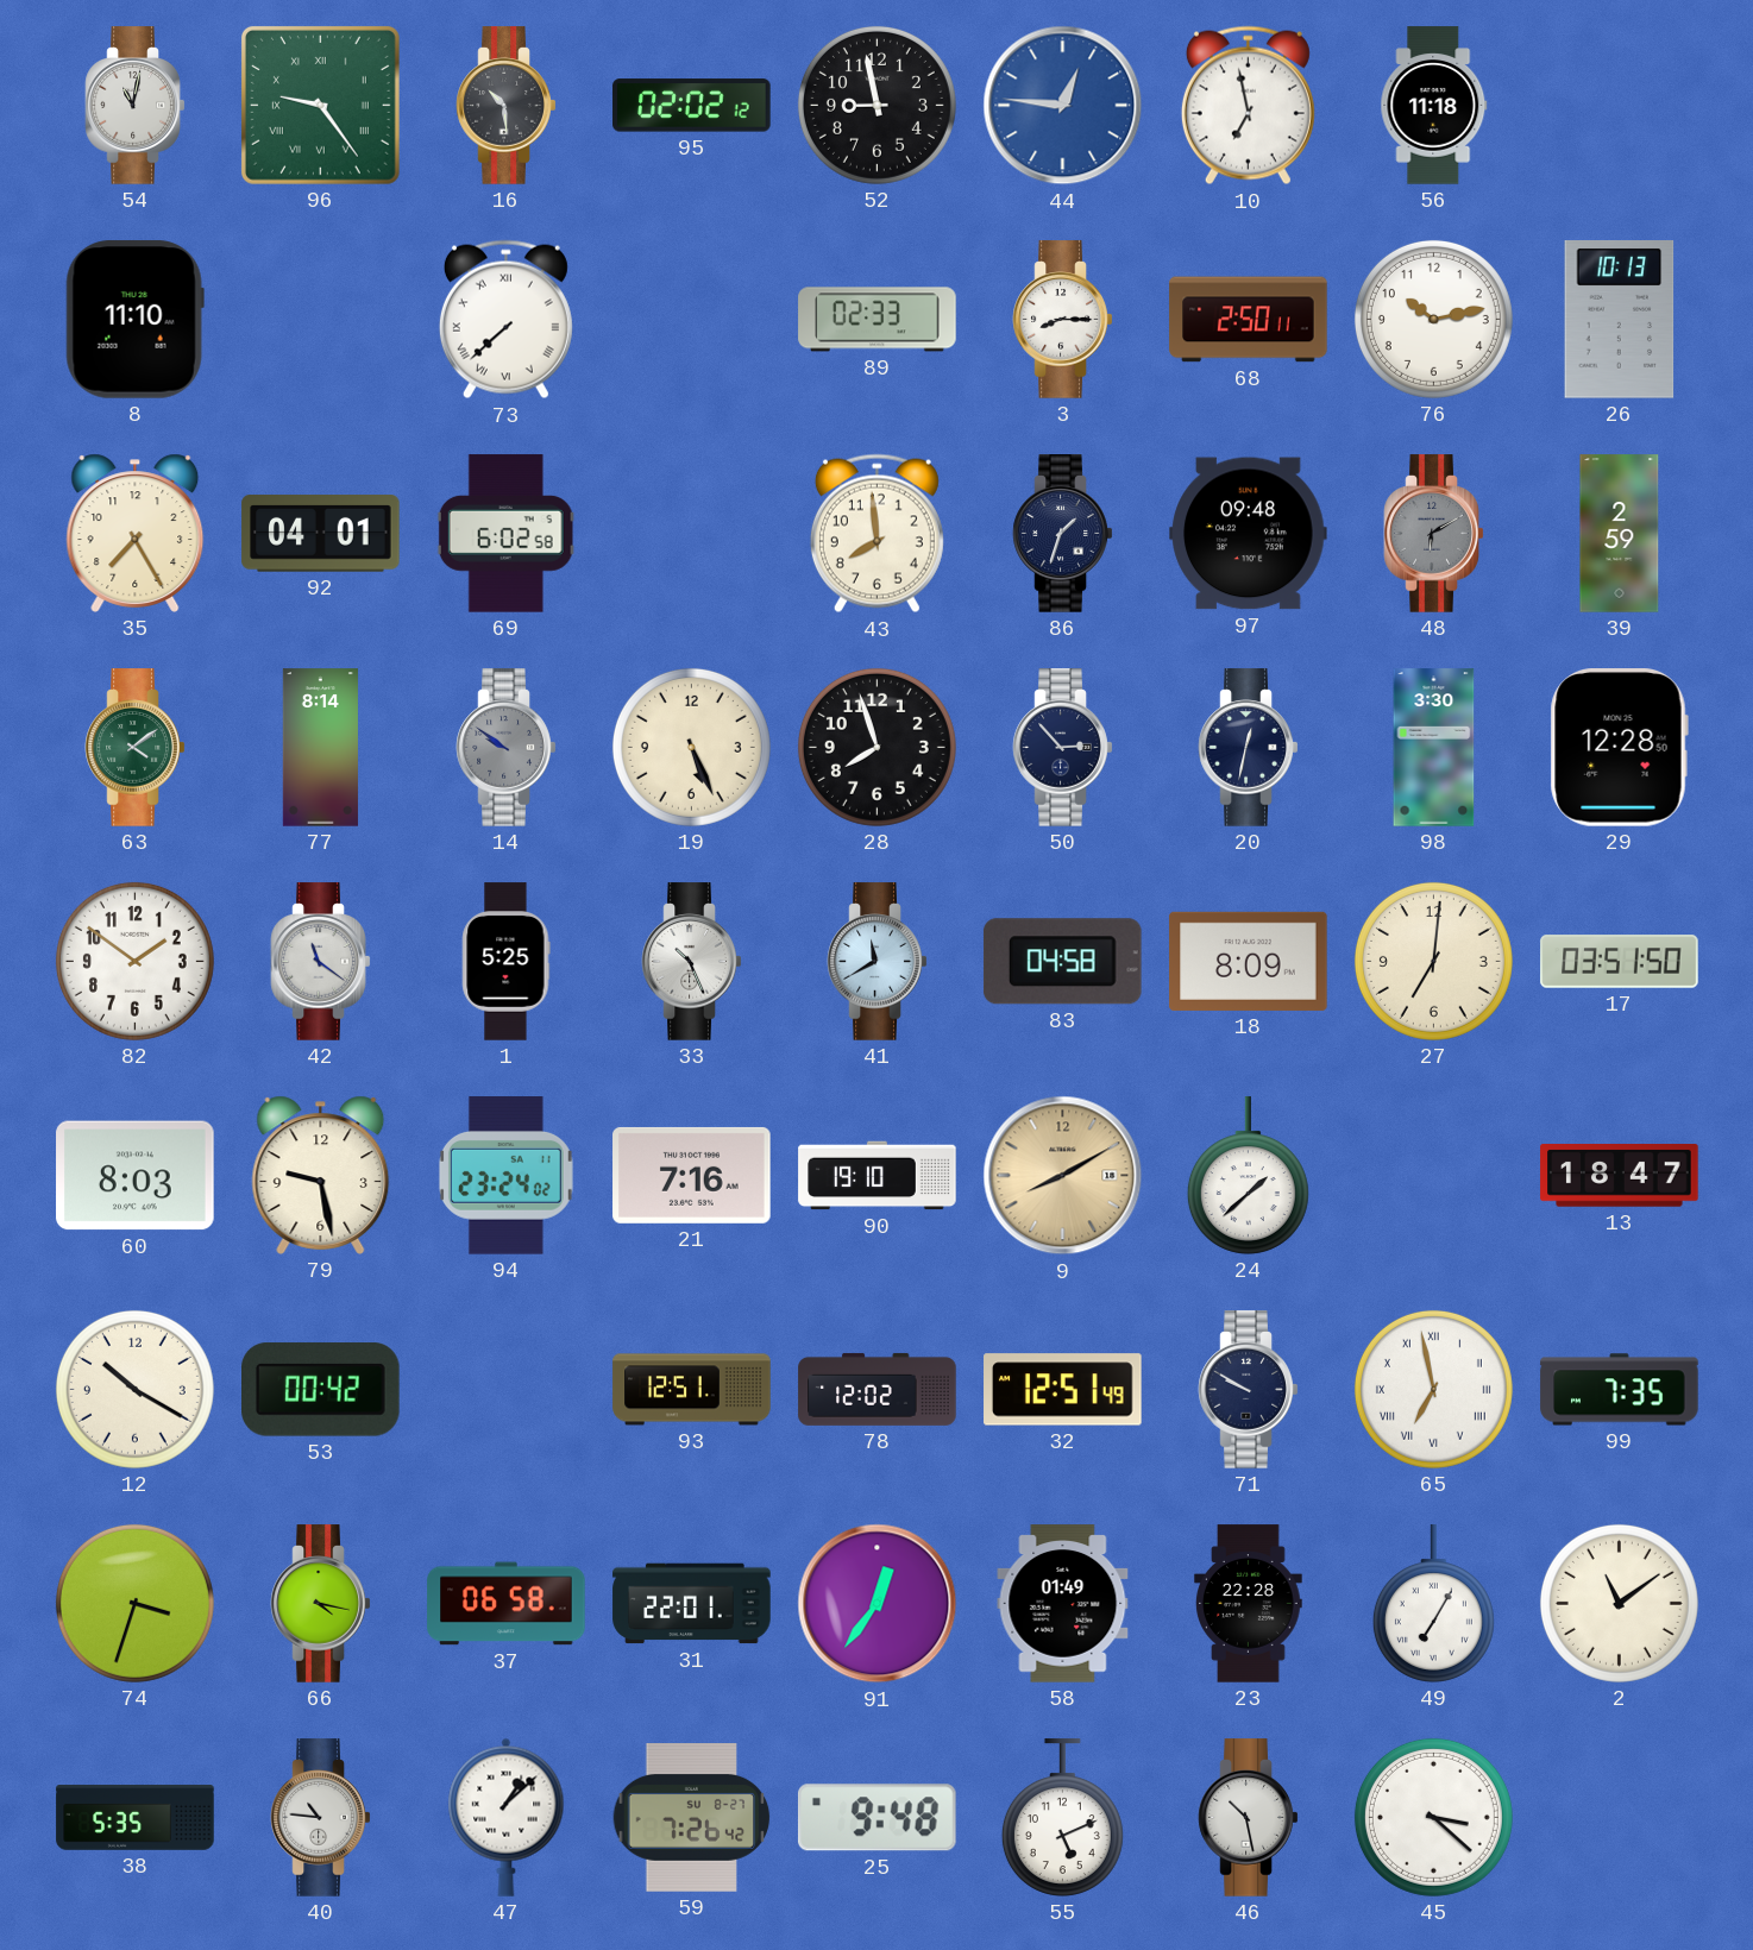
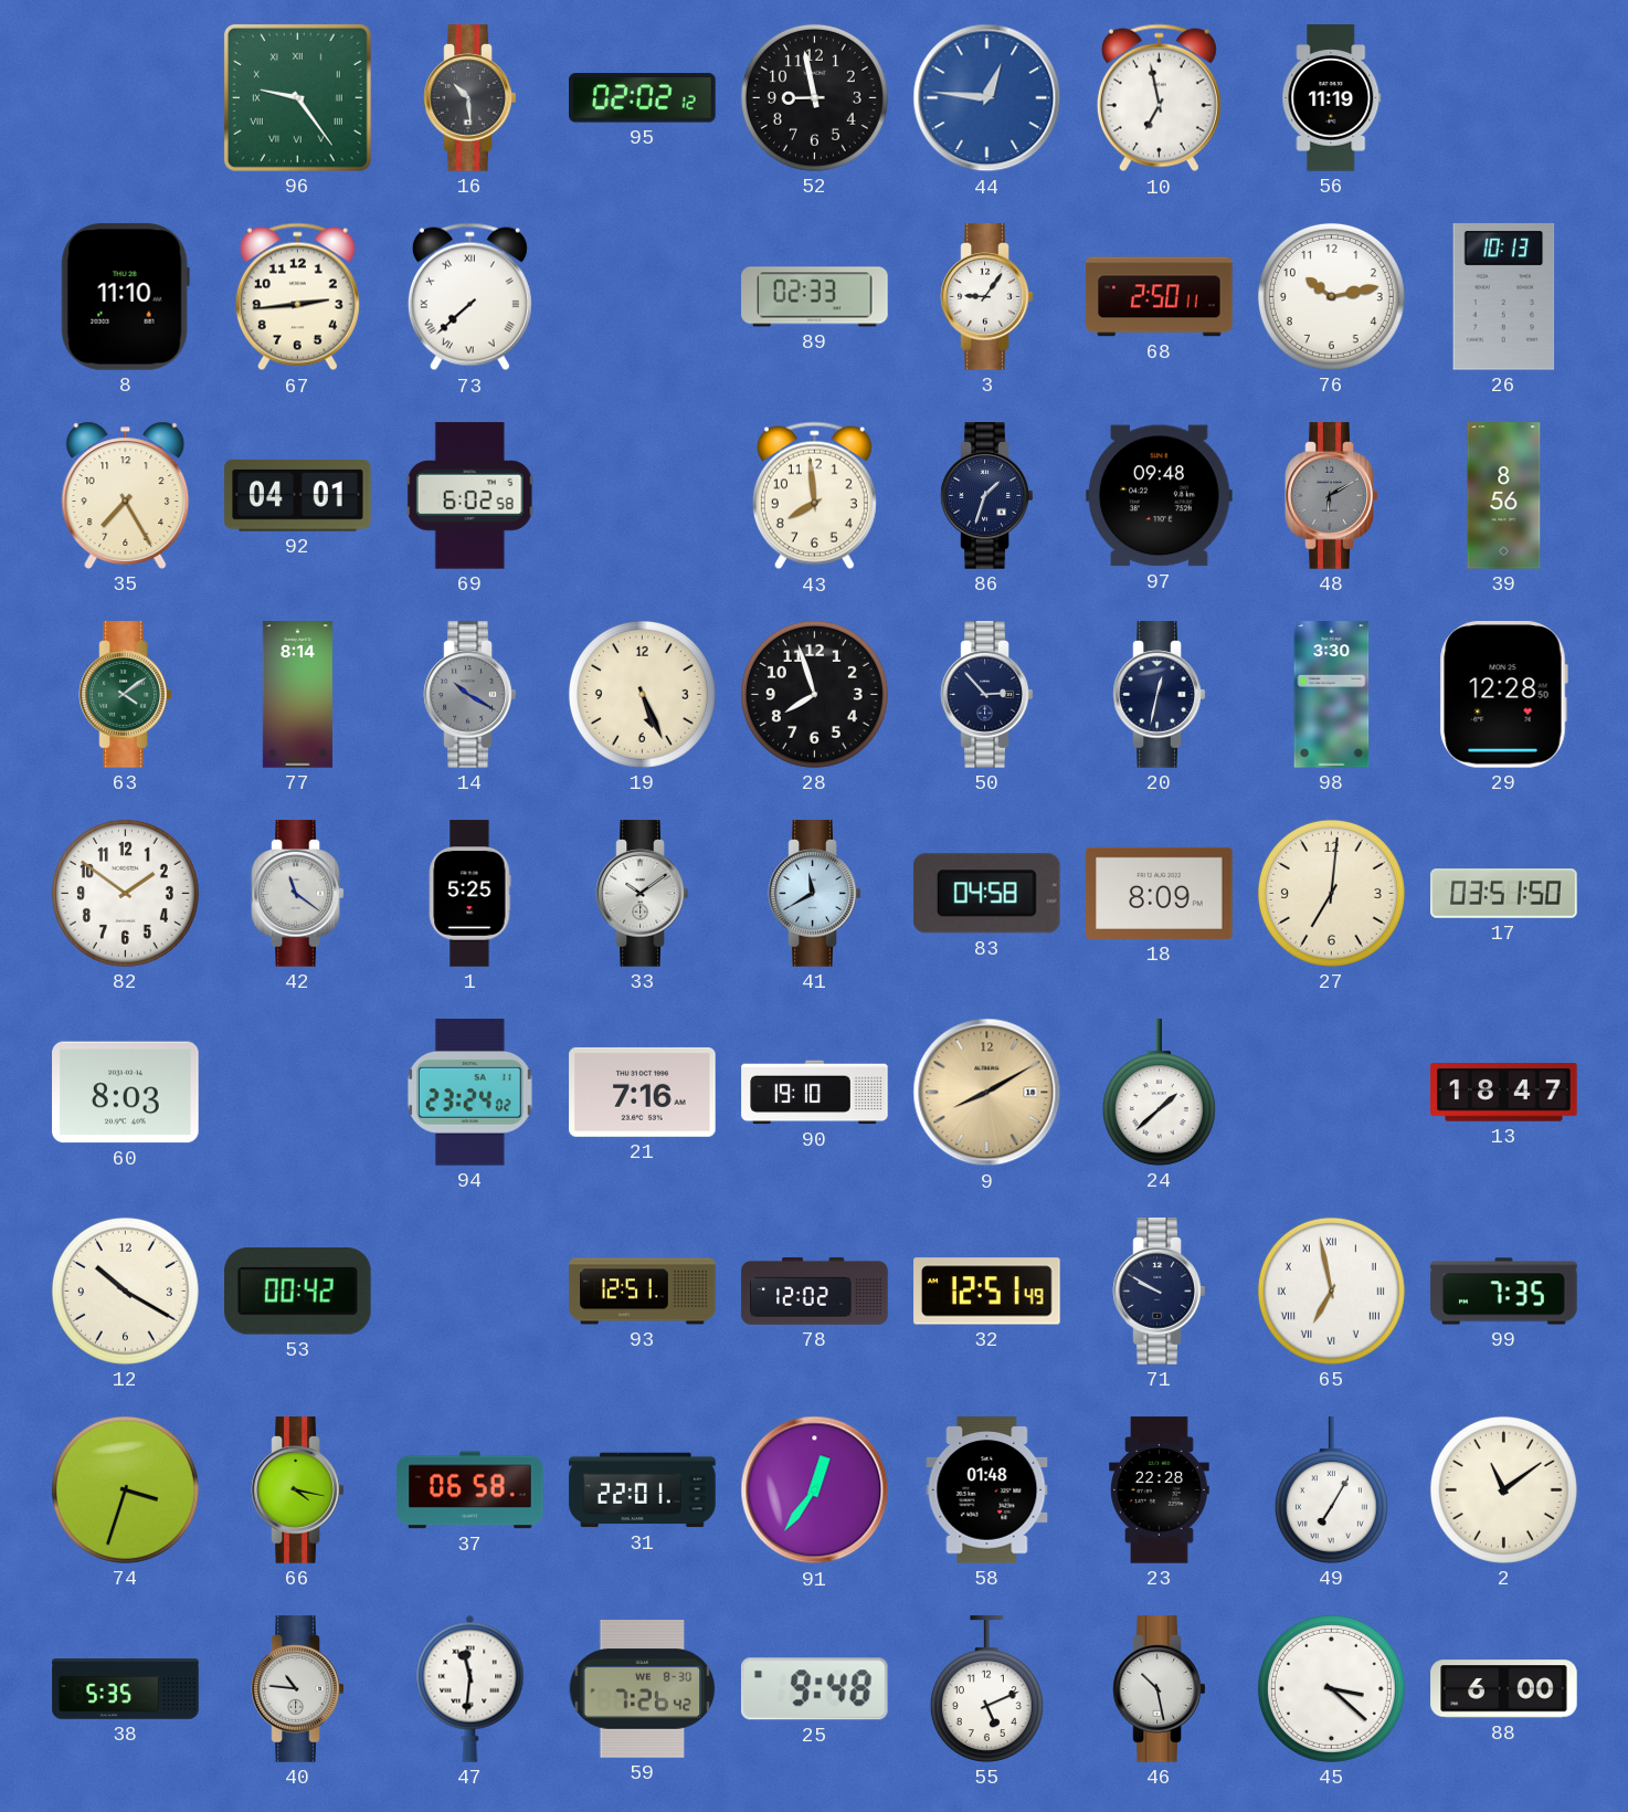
54: 11:02 -> none
56: 11:18 -> 11:19
67: none -> 2:44
3: 8:15 -> 9:06
39: 2:59 -> 8:56
14: 9:51 -> 10:20
33: 10:26 -> 10:09
79: 9:28 -> none
58: 01:49 -> 01:48
47: 1:08 -> 11:31
59 date: SU 8-27 -> WE 8-30
88: none -> 6:00
